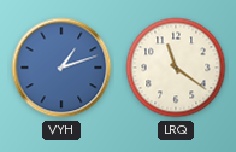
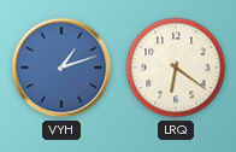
LRQ: 11:21 -> 6:21
